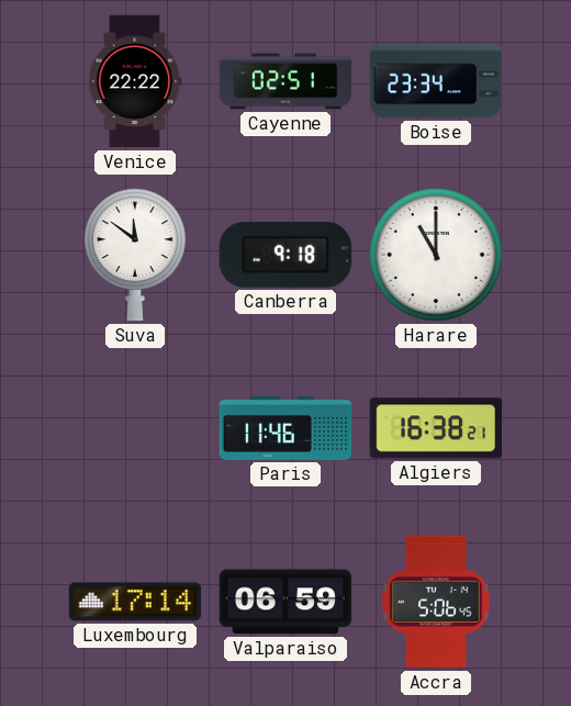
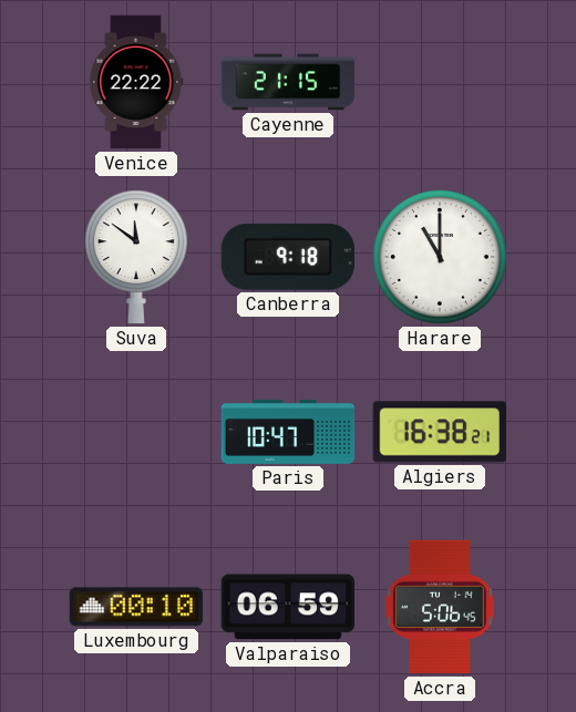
Cayenne: 02:51 -> 21:15
Boise: 23:34 -> none
Paris: 11:46 -> 10:47
Luxembourg: 17:14 -> 00:10
